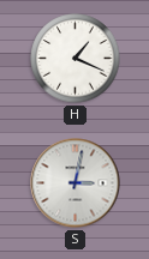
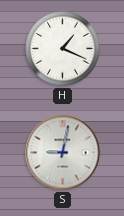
S: 3:02 -> 9:02
